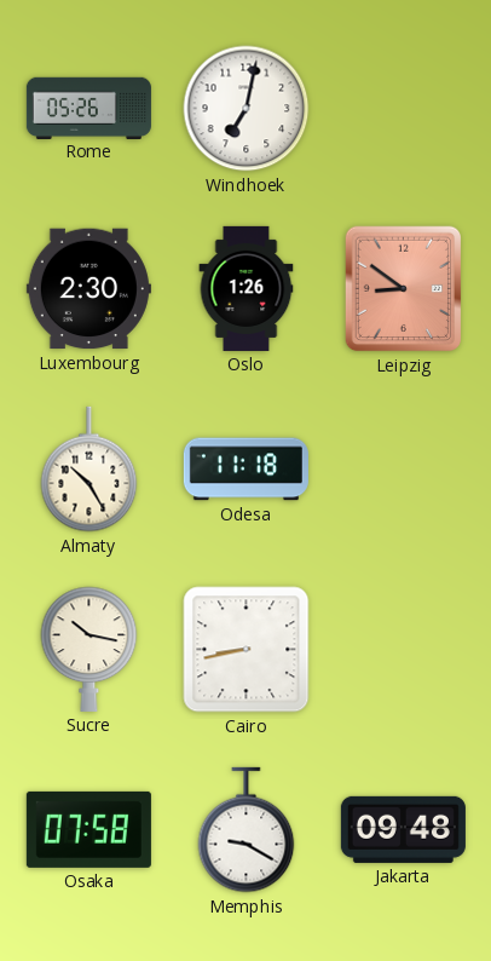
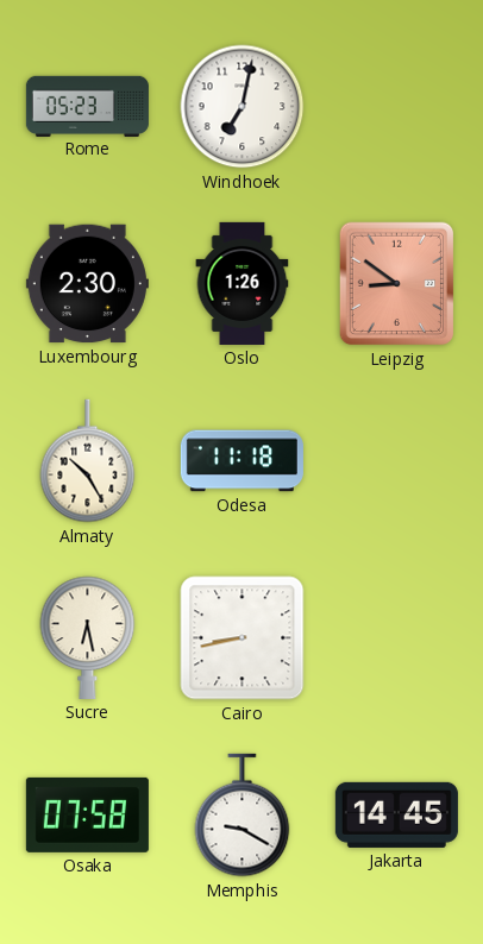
Rome: 05:26 -> 05:23
Sucre: 10:17 -> 6:28
Jakarta: 09:48 -> 14:45
